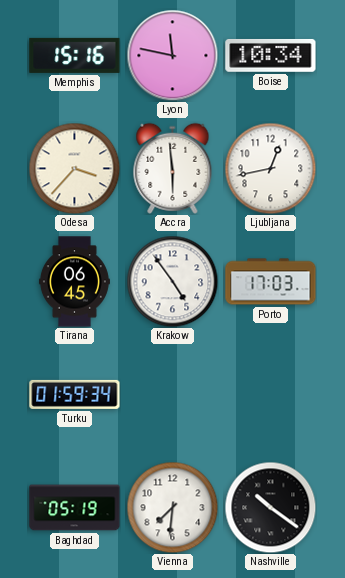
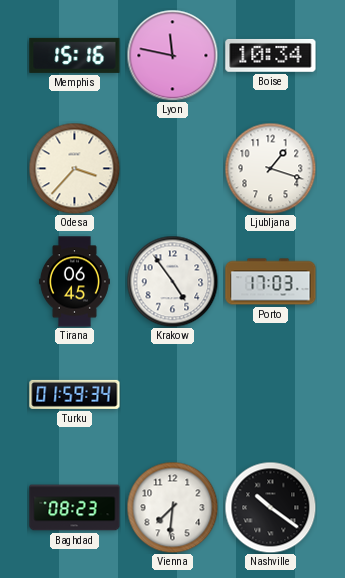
Accra: 5:59 -> none
Ljubljana: 12:43 -> 1:18
Baghdad: 05:19 -> 08:23
